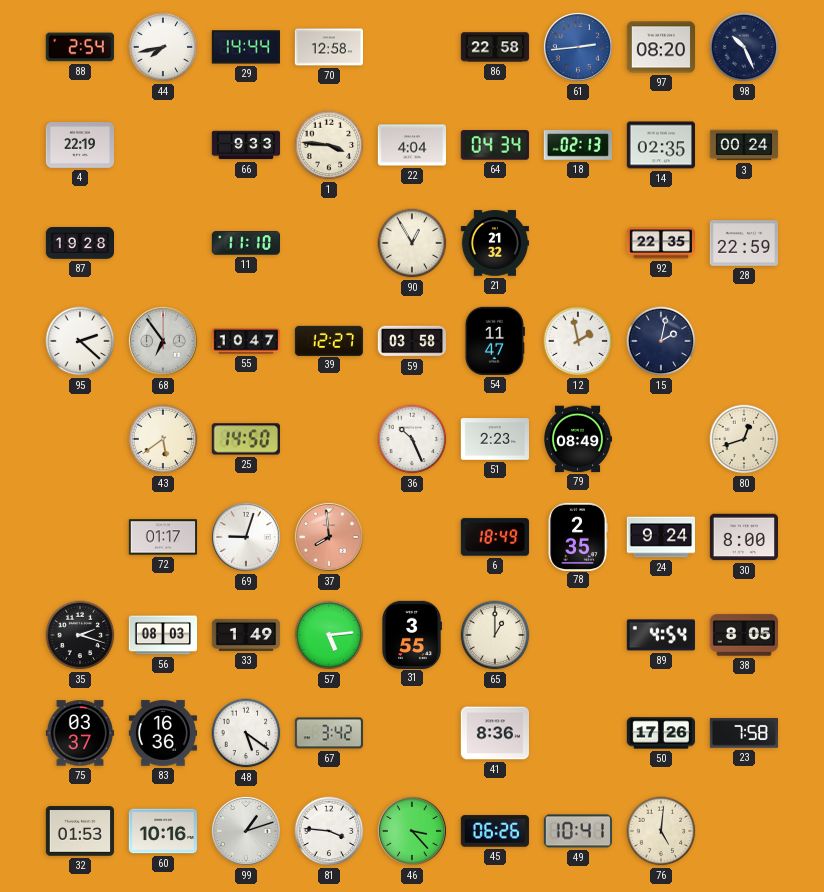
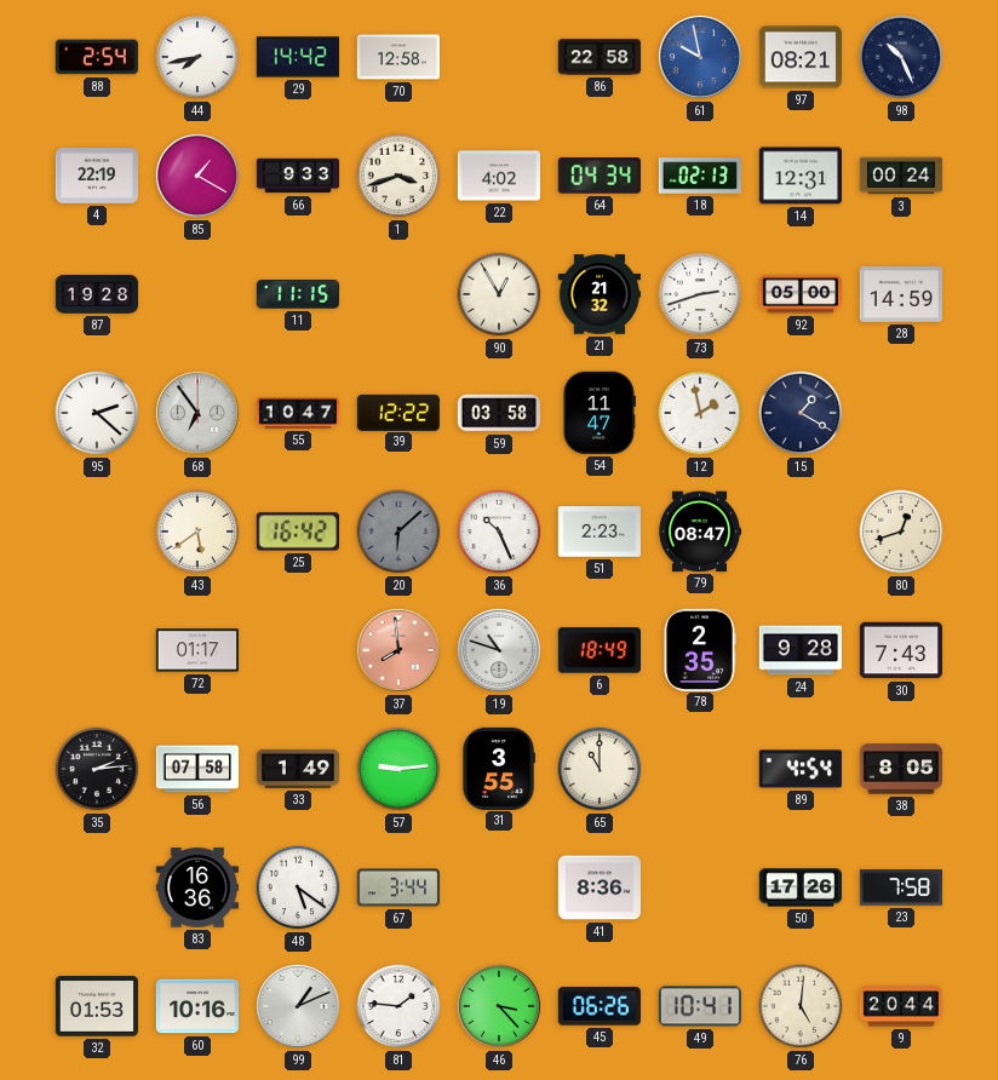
29: 14:44 -> 14:42
61: 2:44 -> 9:58
97: 08:20 -> 08:21
85: none -> 1:20
1: 3:46 -> 3:42
22: 4:04 -> 4:02
14: 02:35 -> 12:31
11: 11:10 -> 11:15
73: none -> 2:42
92: 22:35 -> 05:00
28: 22:59 -> 14:59
39: 12:27 -> 12:22
15: 2:02 -> 1:20
25: 14:50 -> 16:42
20: none -> 6:08
79: 08:49 -> 08:47
69: 9:03 -> none
19: none -> 10:48
24: 9:24 -> 9:28
30: 8:00 -> 7:43
35: 2:18 -> 2:14
56: 08:03 -> 07:58
57: 5:14 -> 9:14
65: 1:00 -> 11:00
75: 03:37 -> none
67: 3:42 -> 3:44
99: 1:12 -> 1:11
81: 3:46 -> 1:46
9: none -> 20:44
